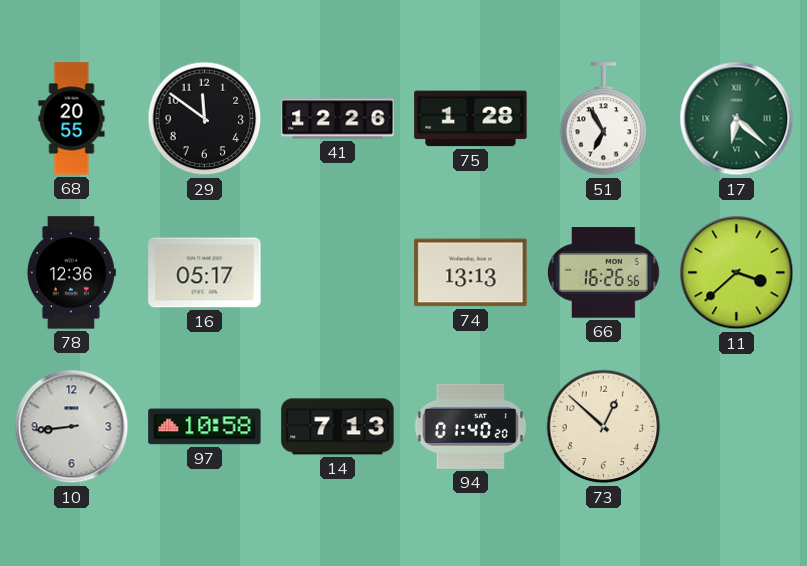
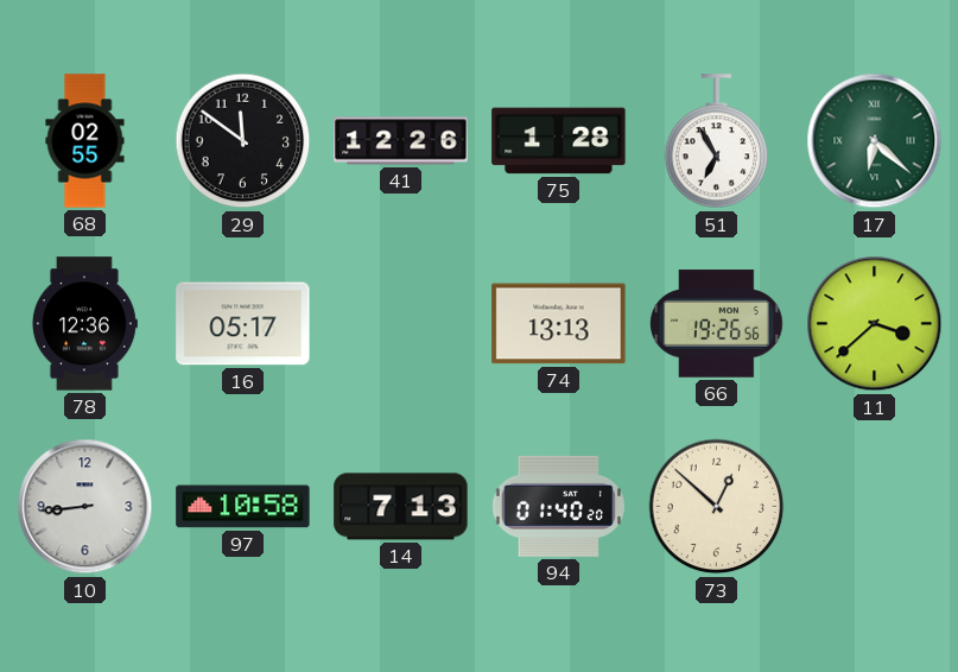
68: 20:55 -> 02:55
66: 16:26 -> 19:26
